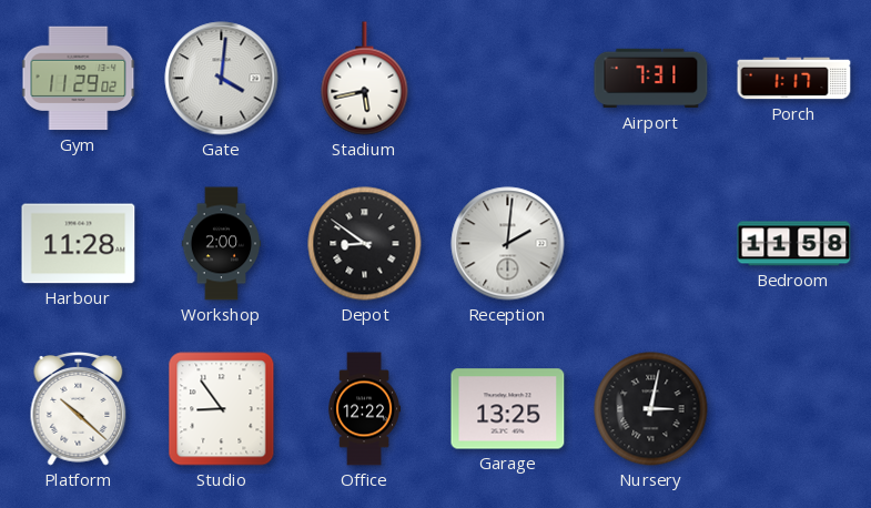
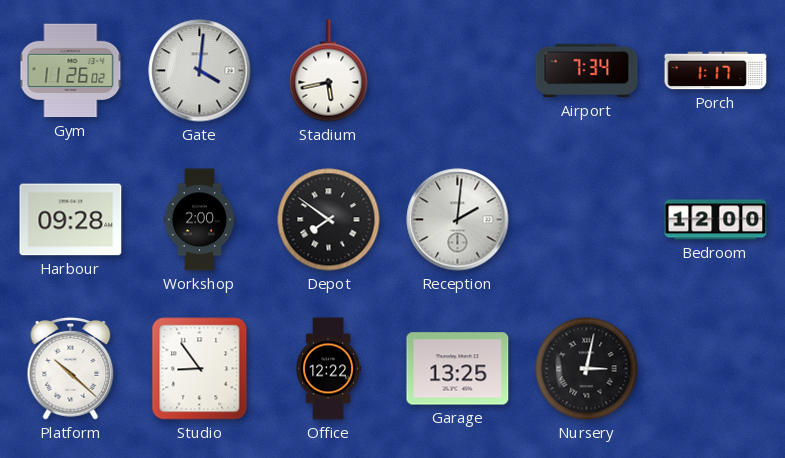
Gym: 11:29 -> 11:26
Airport: 7:31 -> 7:34
Harbour: 11:28 -> 09:28
Depot: 8:51 -> 7:51
Bedroom: 11:58 -> 12:00
